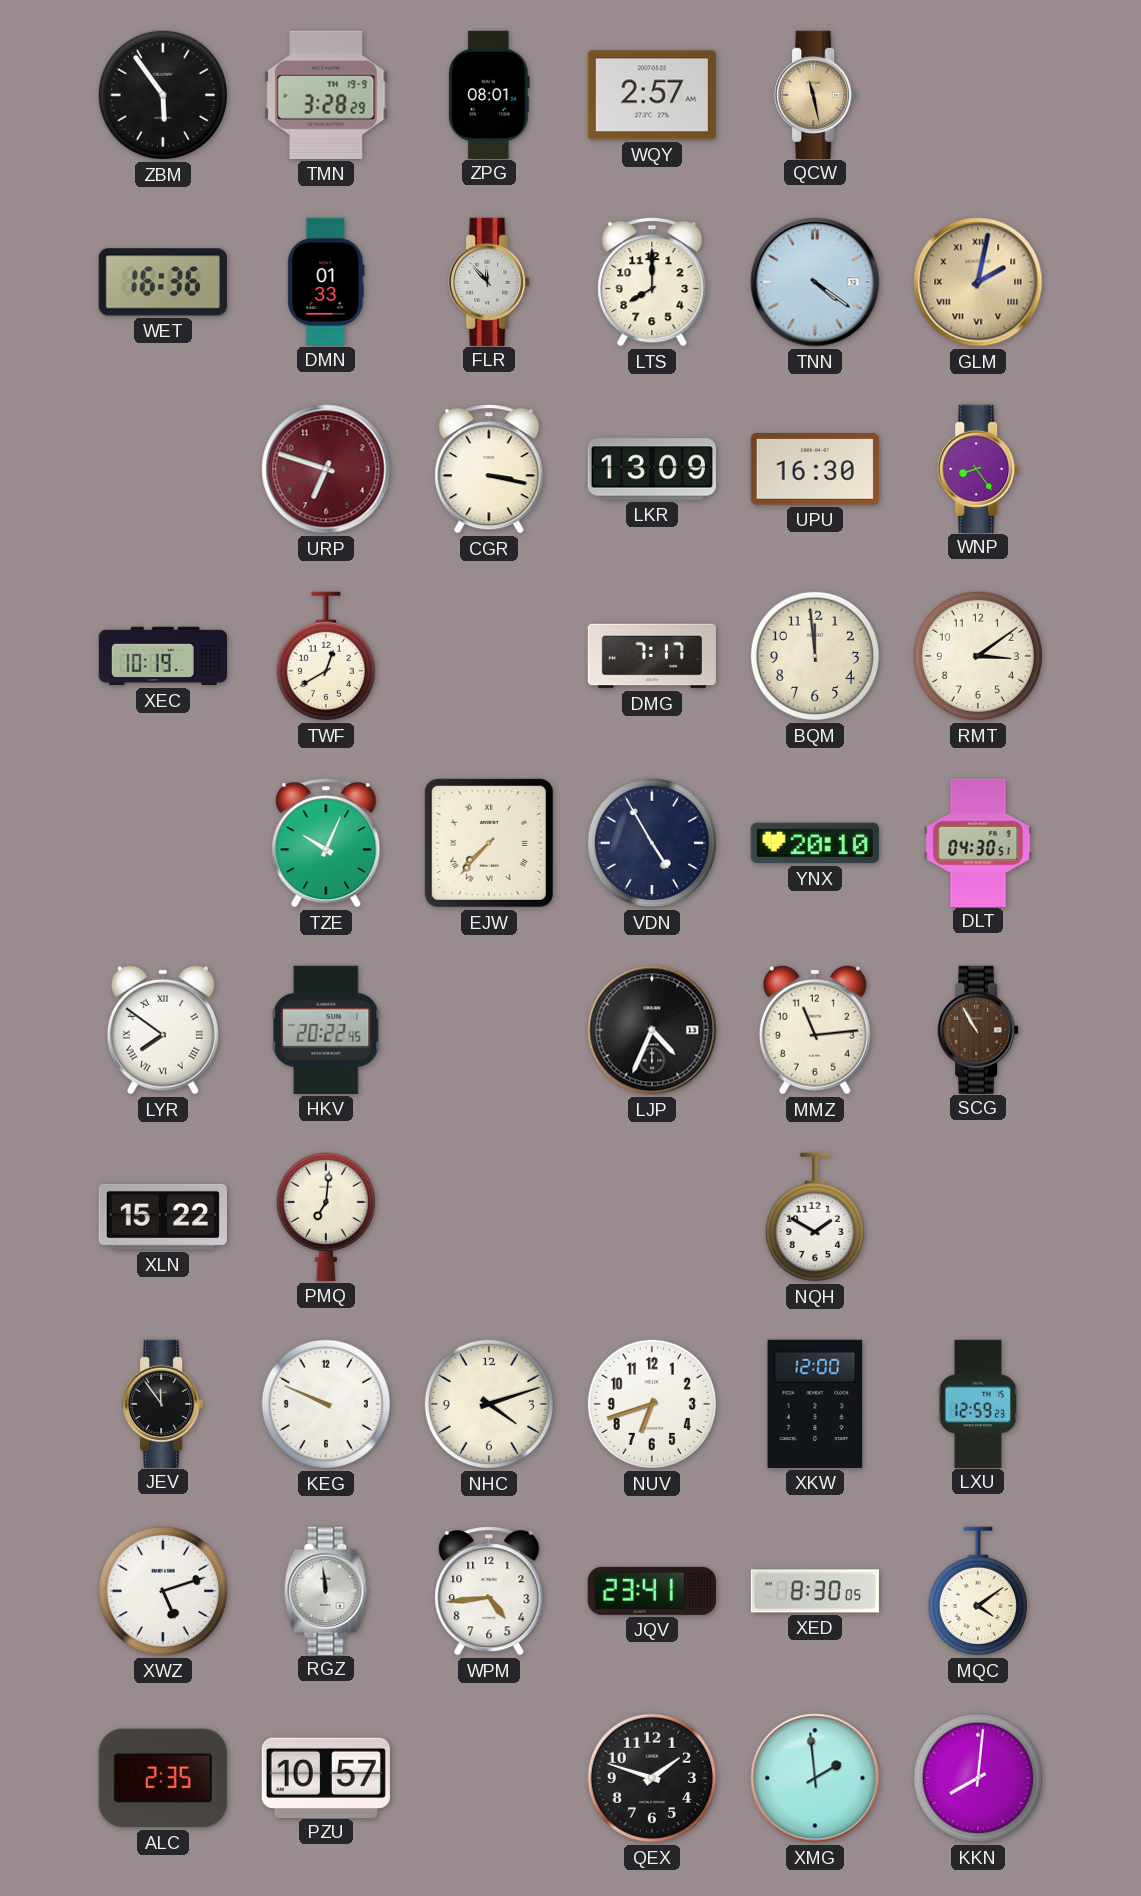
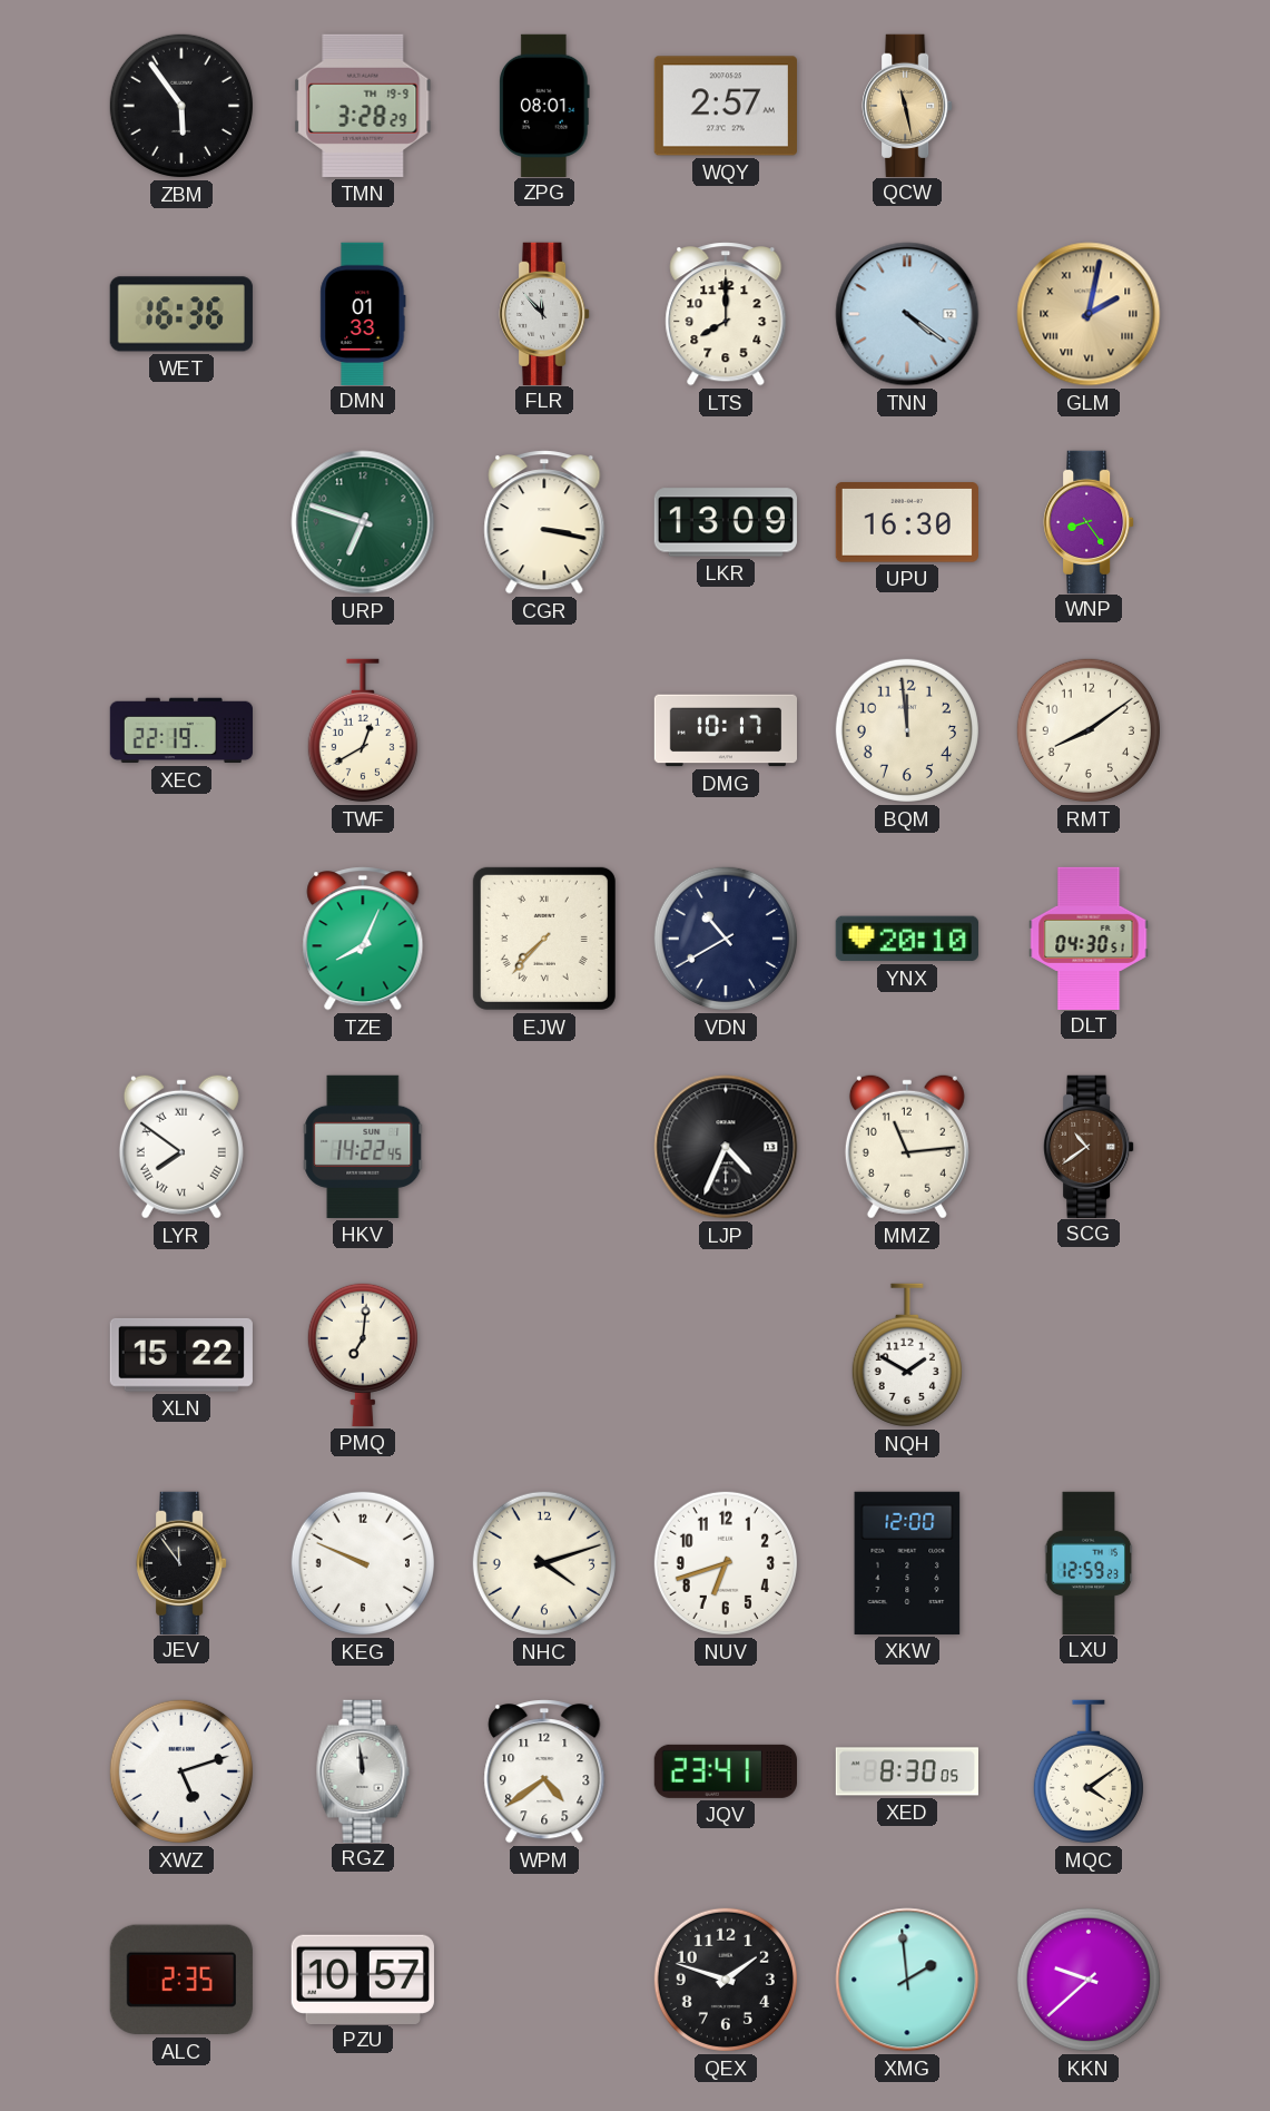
URP dial: burgundy -> green
XEC: 10:19 -> 22:19
DMG: 7:17 -> 10:17
RMT: 3:09 -> 8:09
TZE: 10:04 -> 8:04
VDN: 4:55 -> 10:40
HKV: 20:22 -> 14:22
SCG: 10:55 -> 10:39
WPM: 4:44 -> 4:39
KKN: 8:01 -> 9:38
